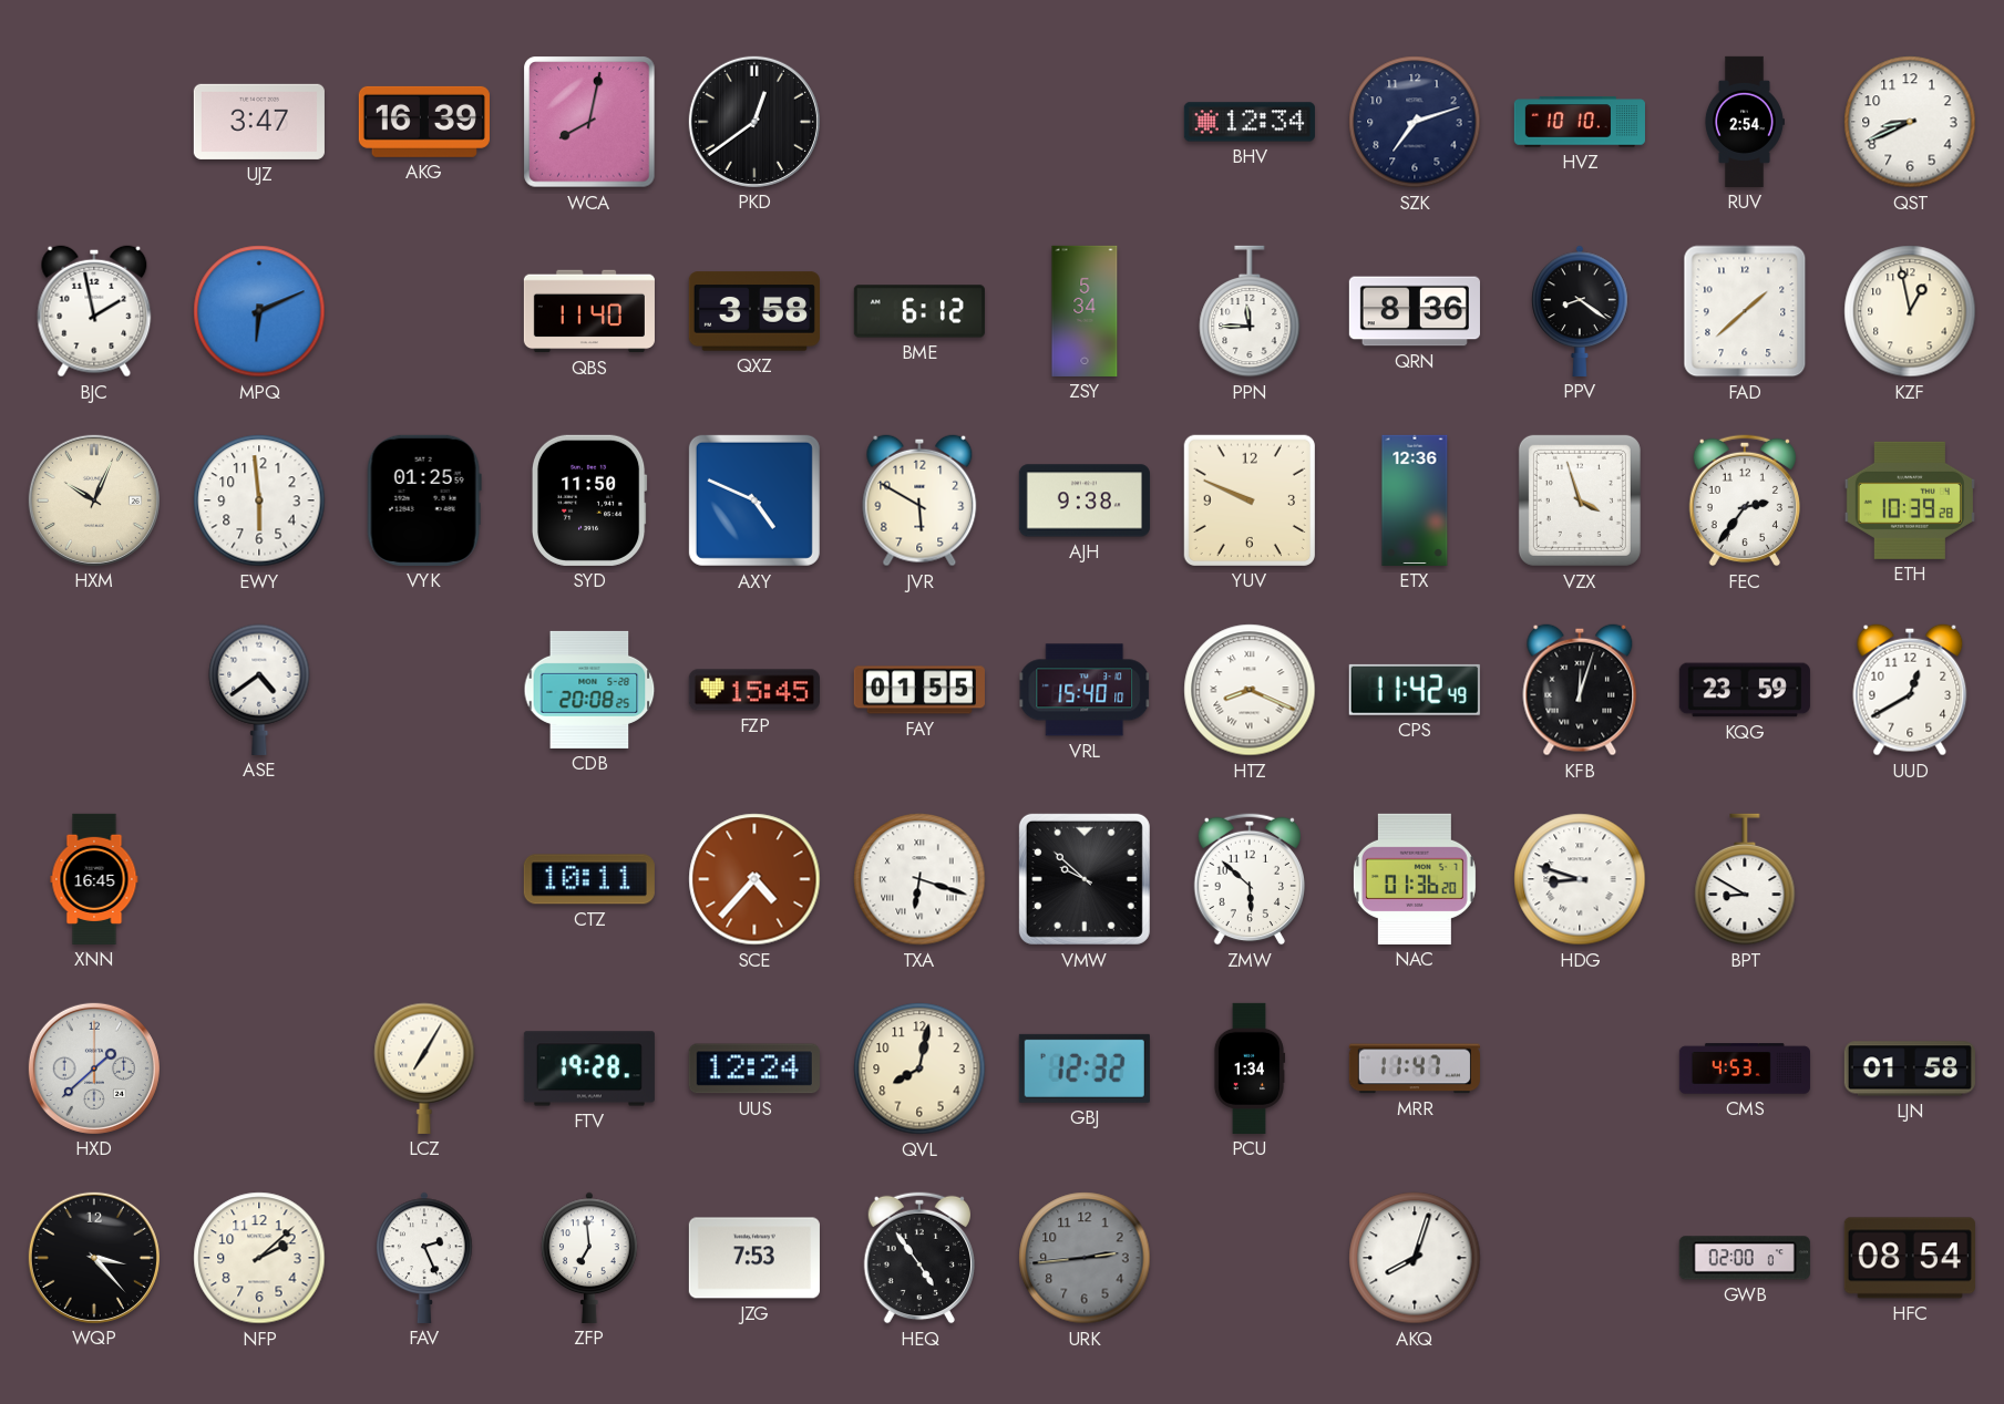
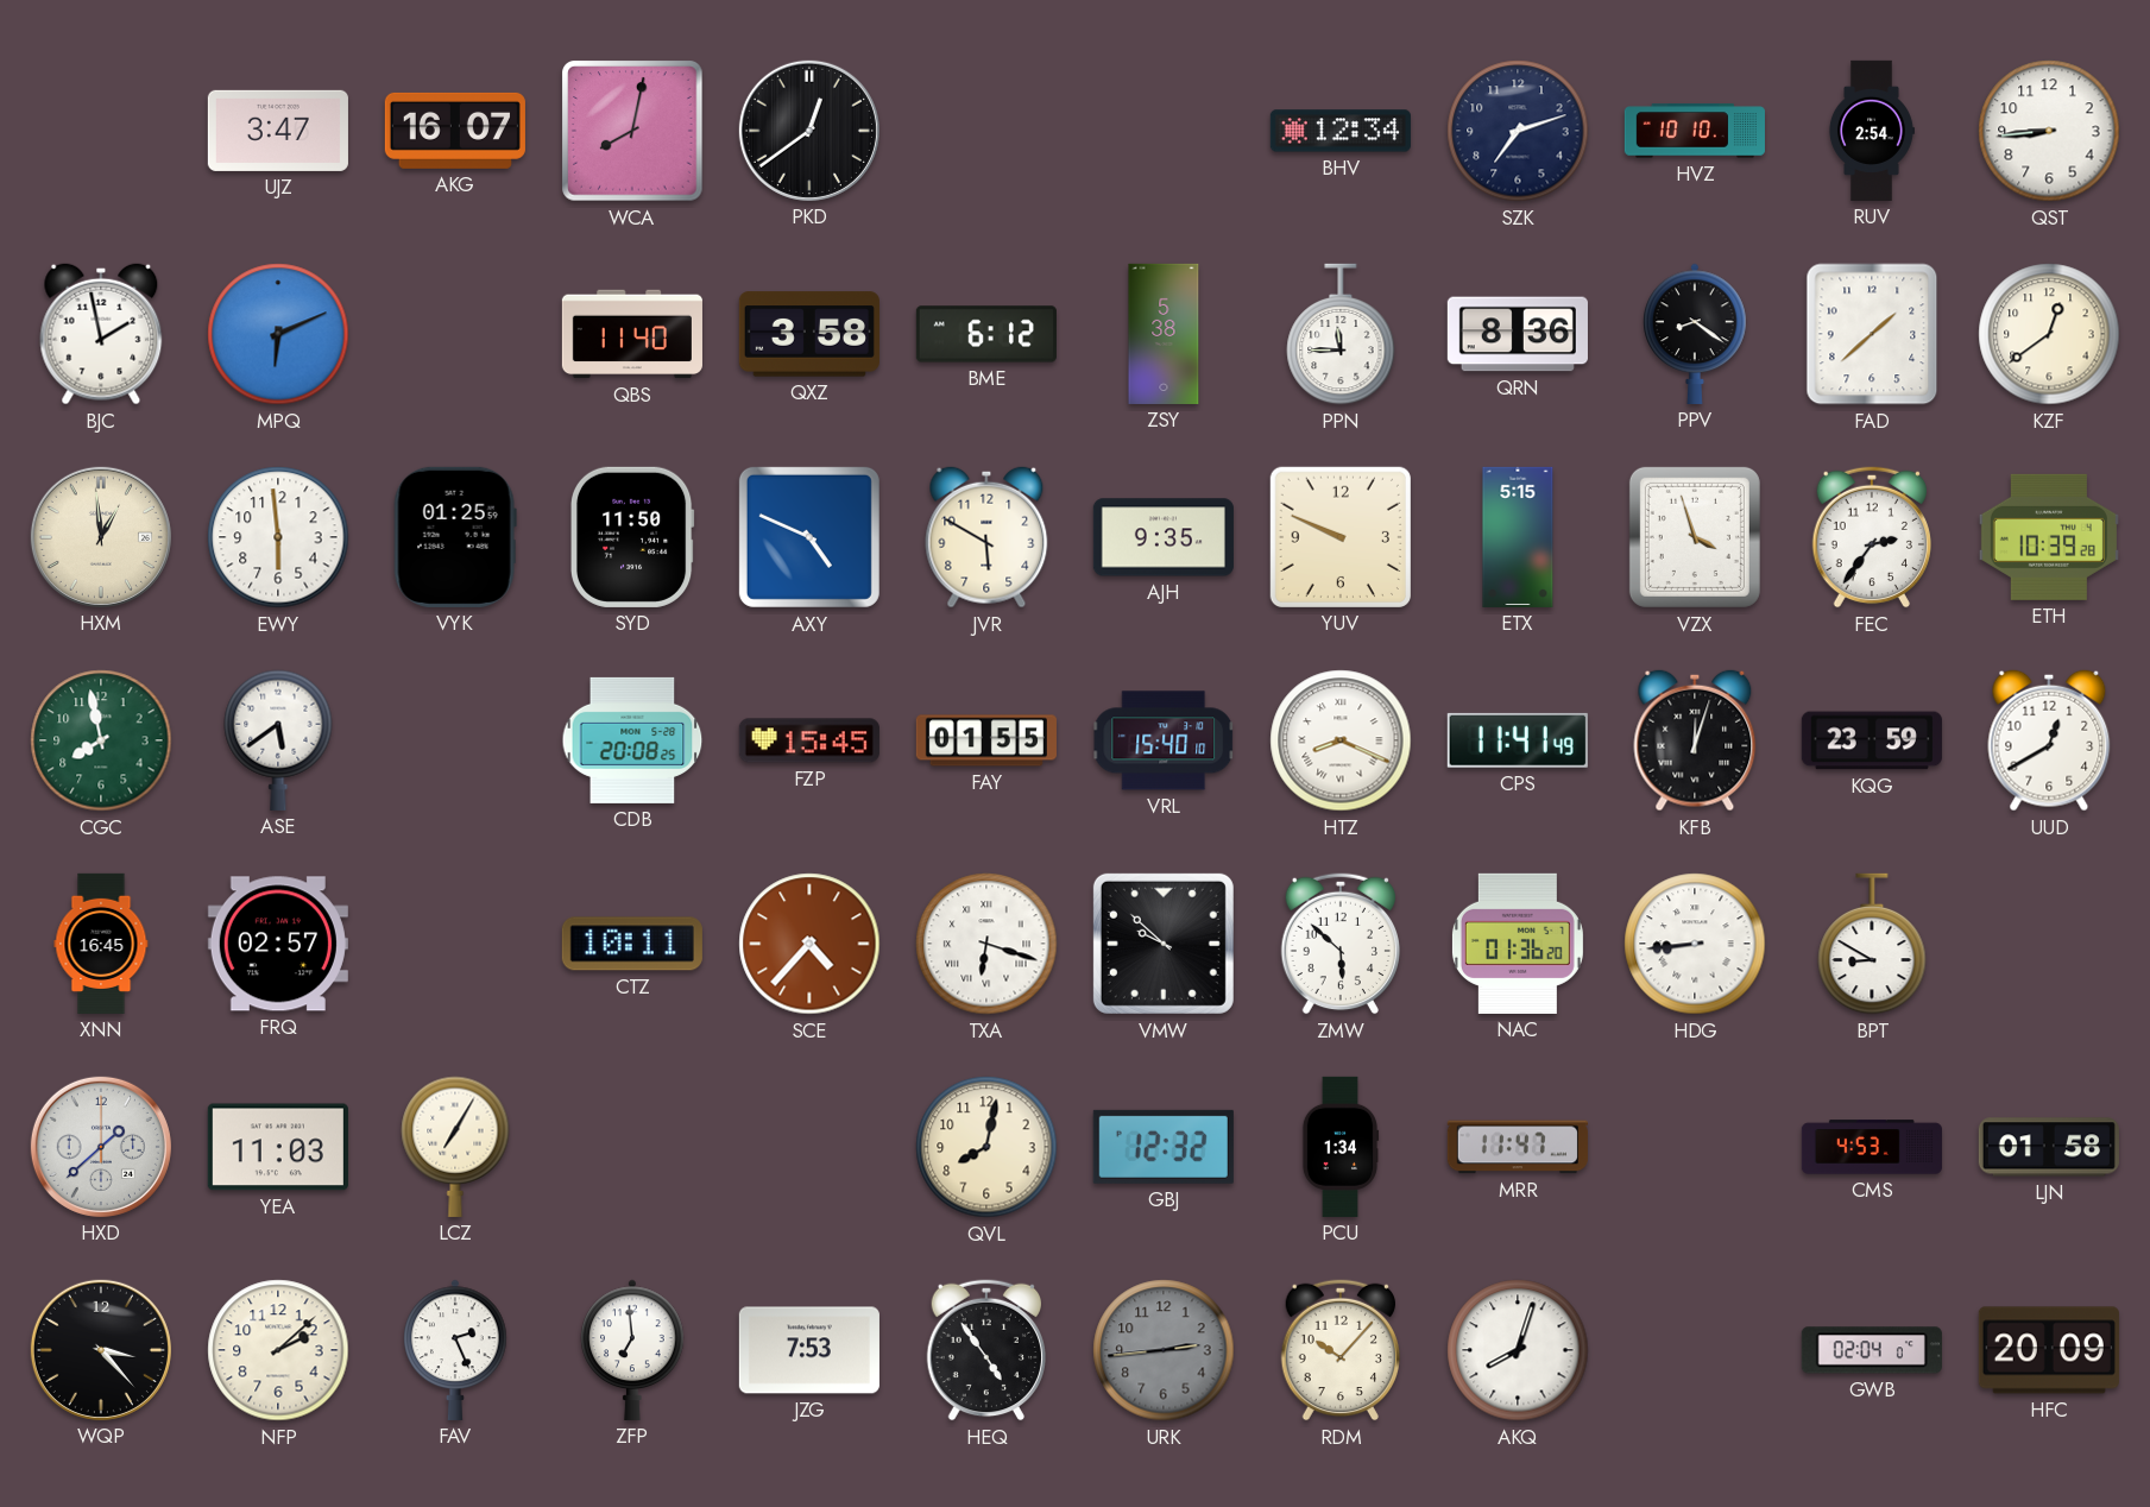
AKG: 16:39 -> 16:07
QST: 8:41 -> 8:44
ZSY: 5:34 -> 5:38
KZF: 12:58 -> 12:39
HXM: 10:04 -> 12:59
AJH: 9:38 -> 9:35
ETX: 12:36 -> 5:15
CGC: none -> 7:58
ASE: 4:39 -> 5:39
CPS: 11:42 -> 11:41
FRQ: none -> 02:57
HDG: 8:48 -> 8:44
YEA: none -> 11:03
FTV: 19:28 -> none
UUS: 12:24 -> none
RDM: none -> 10:07
GWB: 02:00 -> 02:04
HFC: 08:54 -> 20:09
